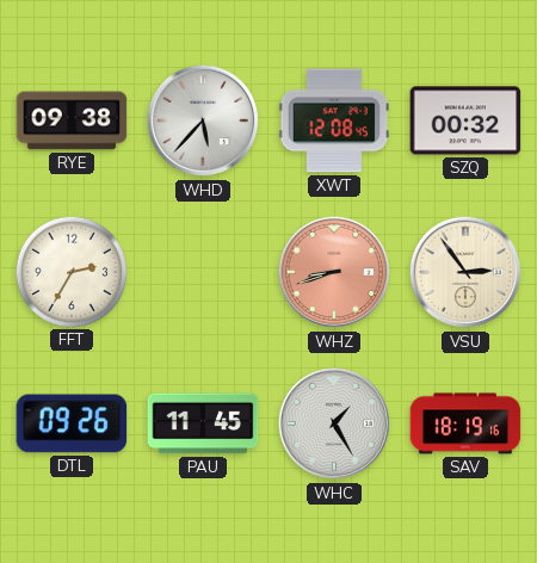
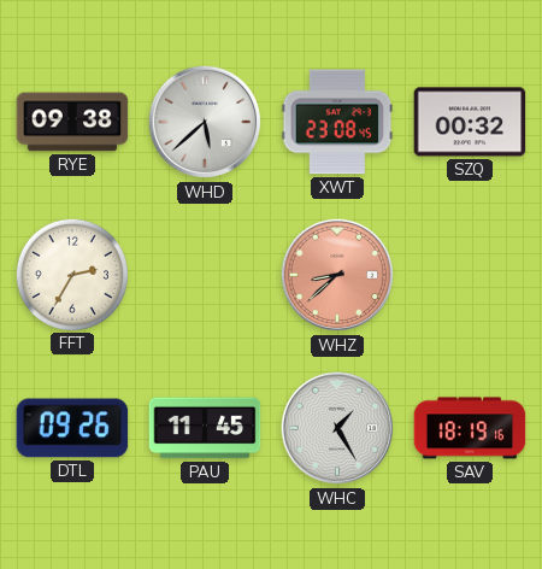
WHD: 5:37 -> 5:38
XWT: 12:08 -> 23:08
WHZ: 8:42 -> 8:38
VSU: 2:54 -> none
